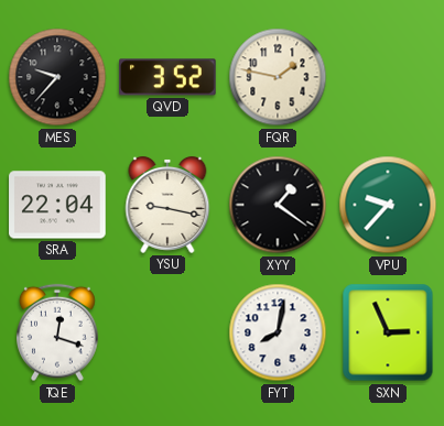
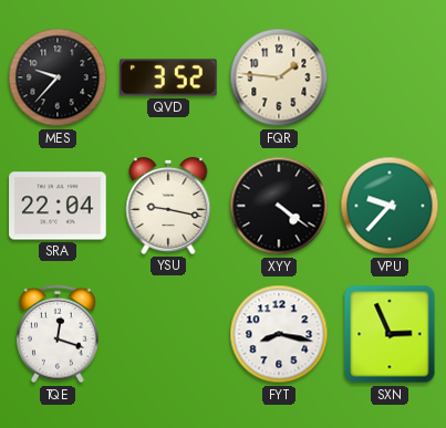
FQR: 1:47 -> 1:46
XYY: 1:21 -> 4:21
FYT: 8:02 -> 8:17
